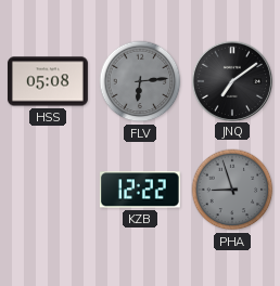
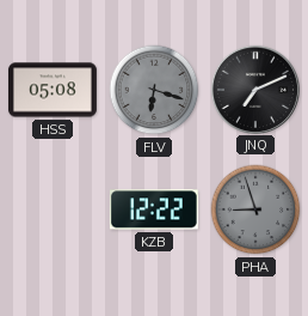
FLV: 6:14 -> 6:18
JNQ: 7:09 -> 7:11
